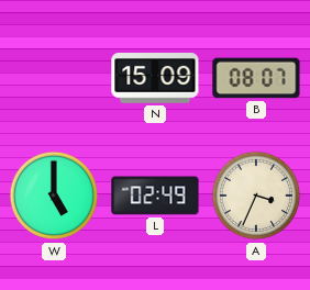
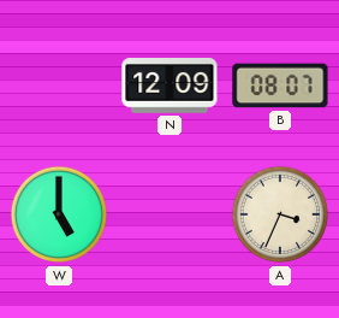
N: 15:09 -> 12:09
L: 02:49 -> none
